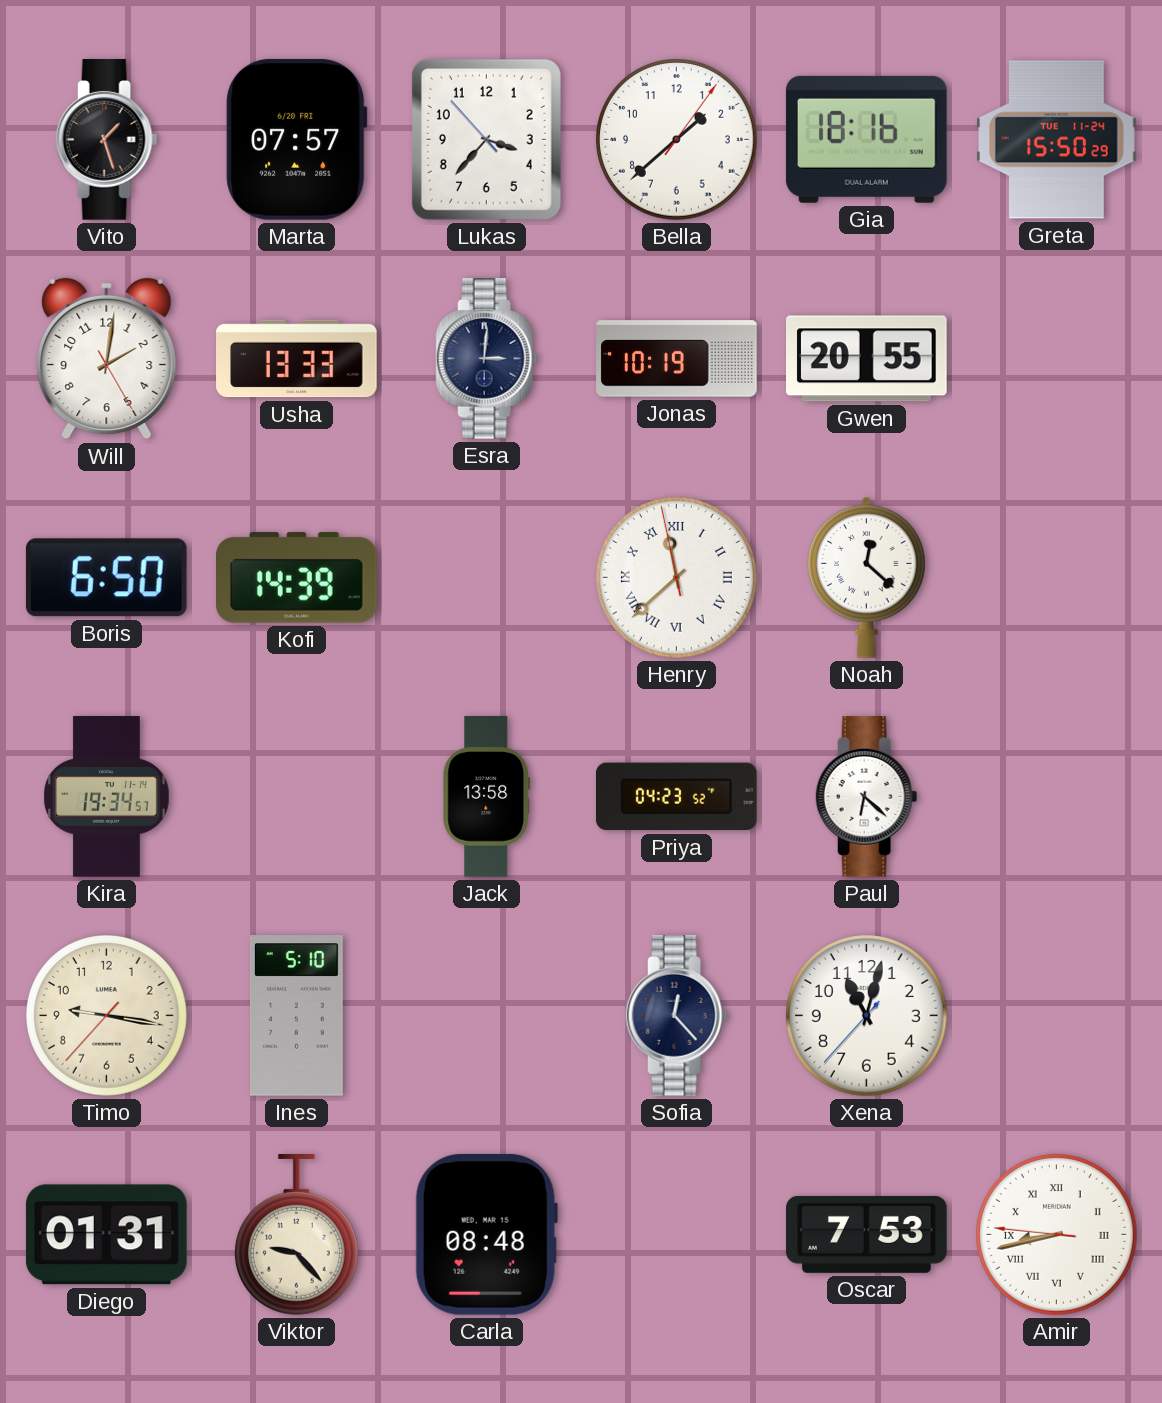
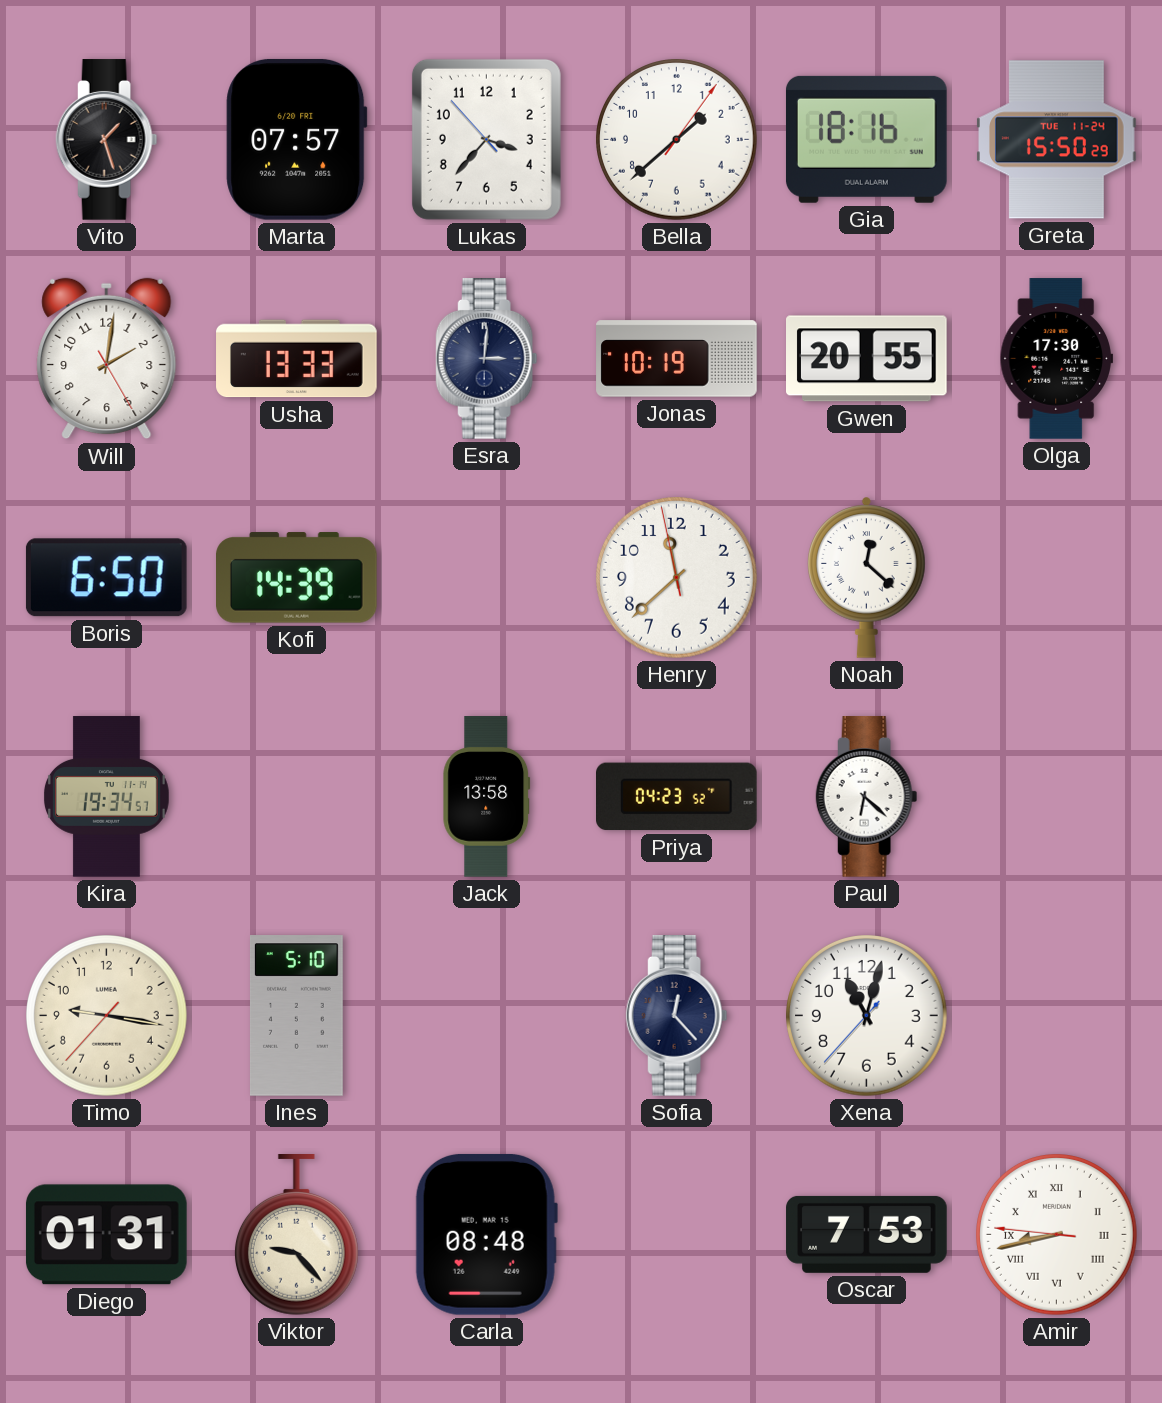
Olga: none -> 17:30
Henry numerals: Roman -> Arabic
